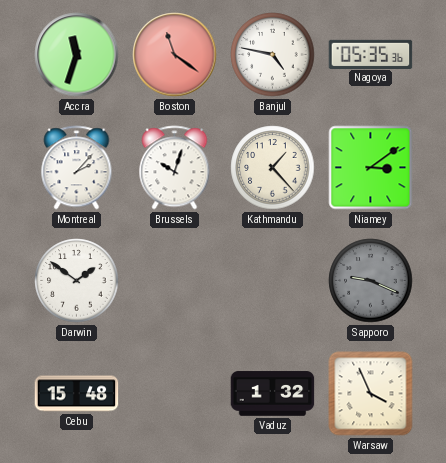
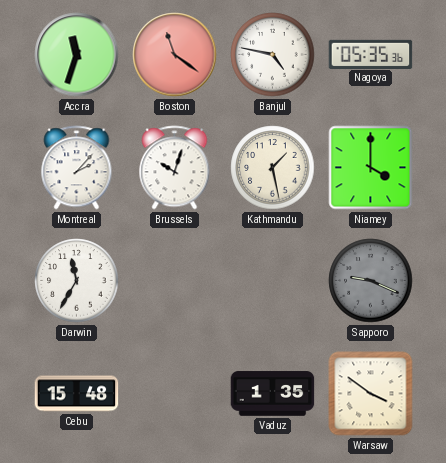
Kathmandu: 1:23 -> 1:28
Niamey: 3:09 -> 4:00
Darwin: 1:51 -> 11:35
Vaduz: 1:32 -> 1:35
Warsaw: 3:56 -> 3:51
